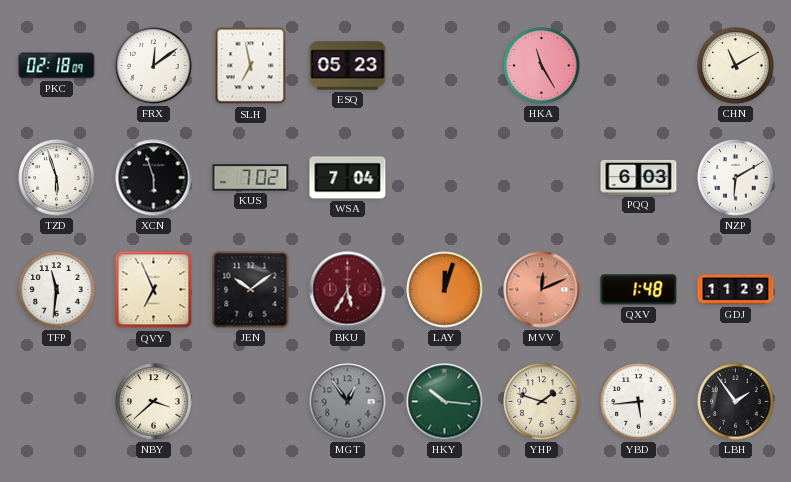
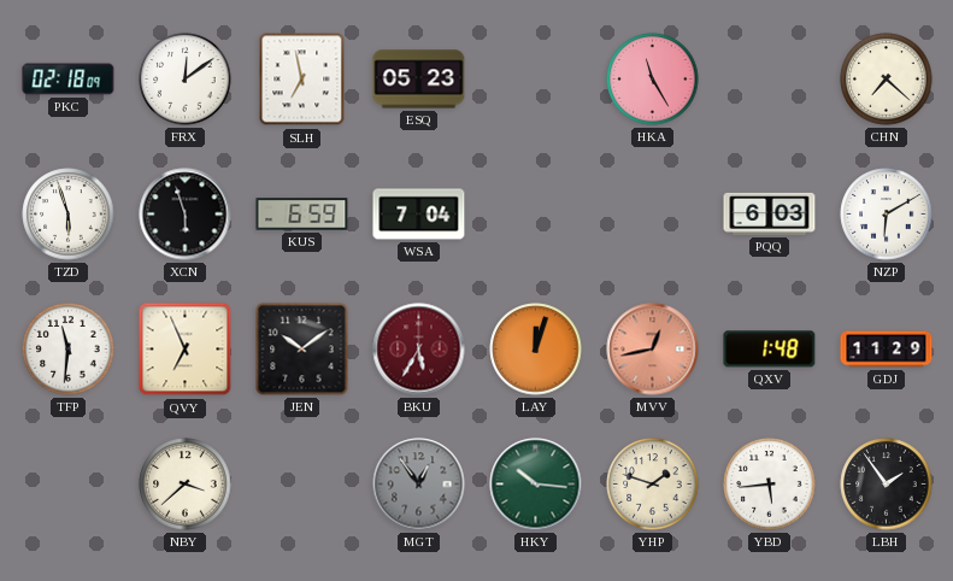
CHN: 11:10 -> 7:22
KUS: 7:02 -> 6:59
MVV: 12:11 -> 12:43
